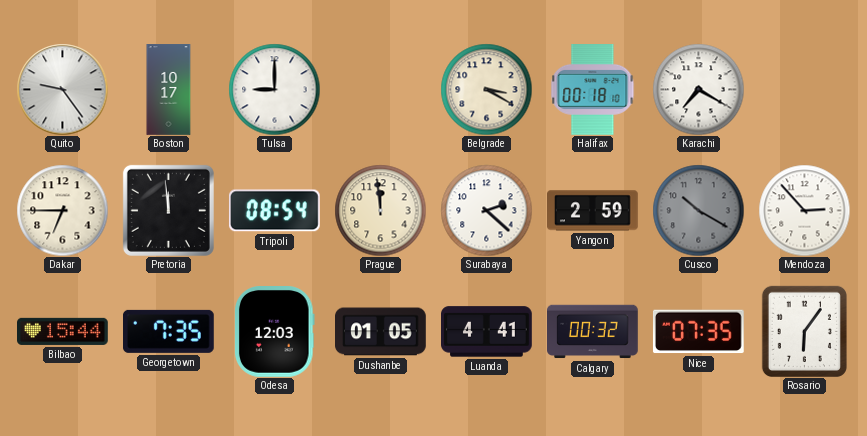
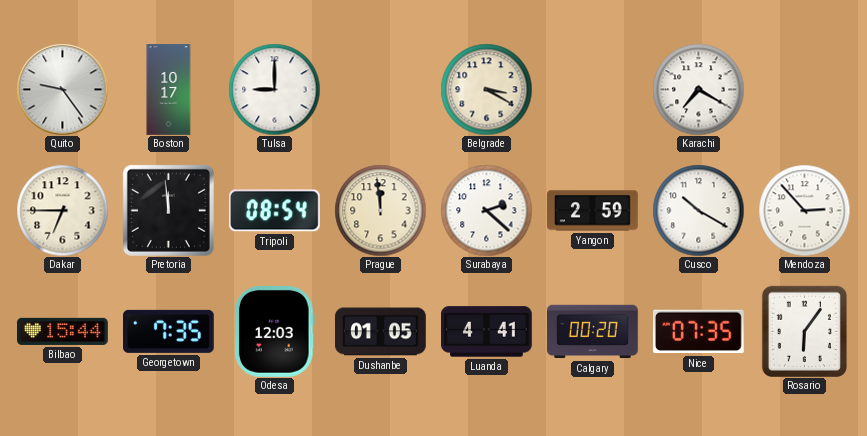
Halifax: 00:18 -> none
Cusco dial: grey -> white
Calgary: 00:32 -> 00:20
